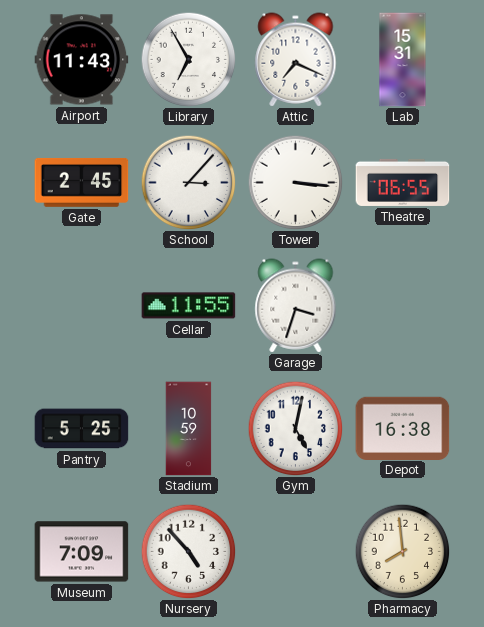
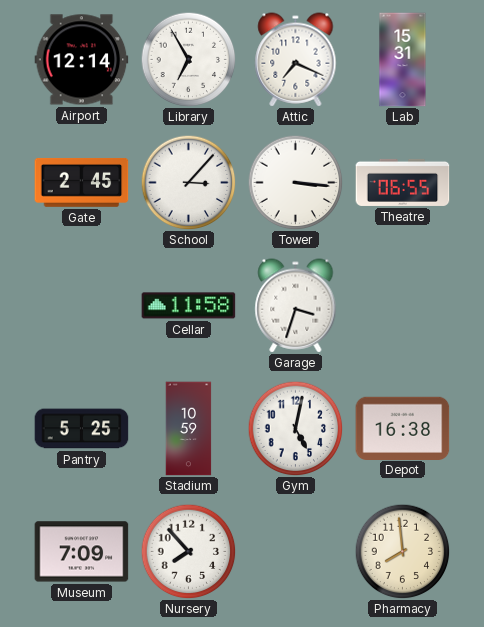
Airport: 11:43 -> 12:14
Cellar: 11:55 -> 11:58
Nursery: 4:53 -> 7:53
